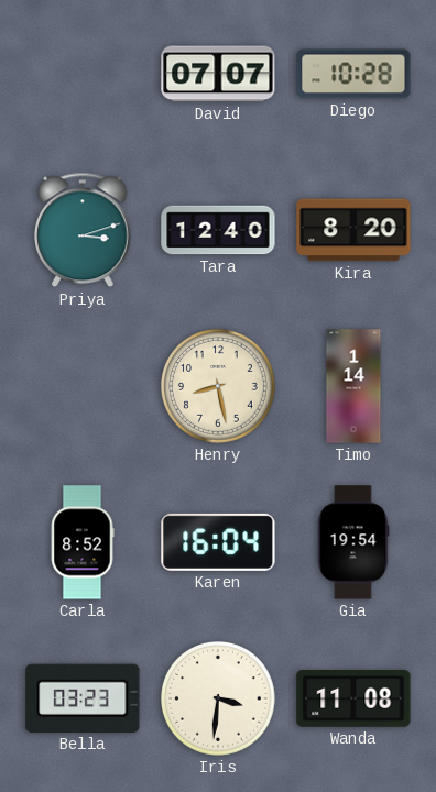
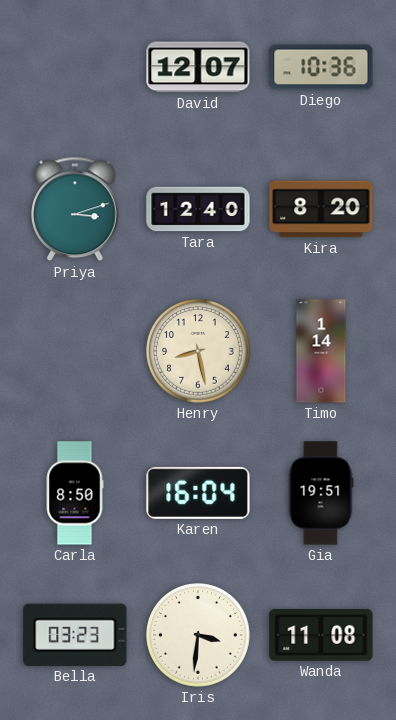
David: 07:07 -> 12:07
Diego: 10:28 -> 10:36
Carla: 8:52 -> 8:50
Gia: 19:54 -> 19:51
